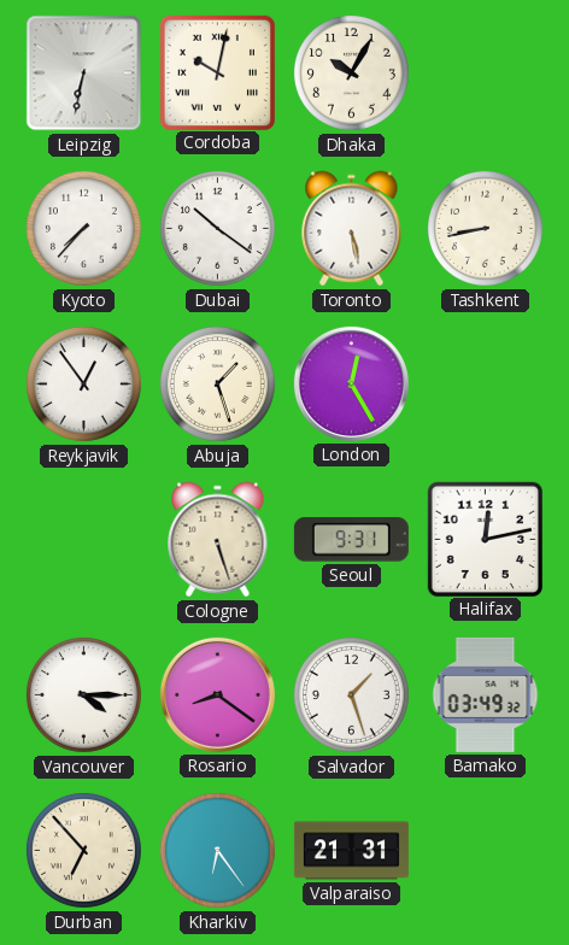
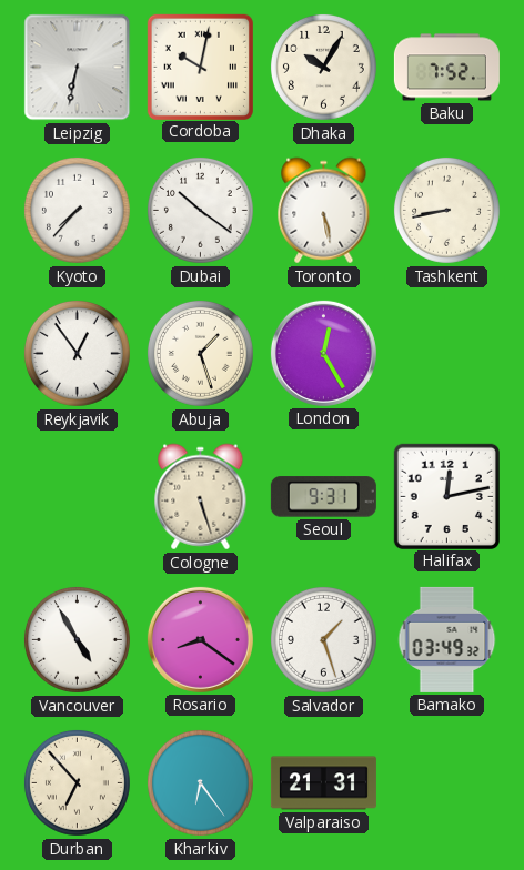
Baku: none -> 7:52
Vancouver: 4:15 -> 4:55
